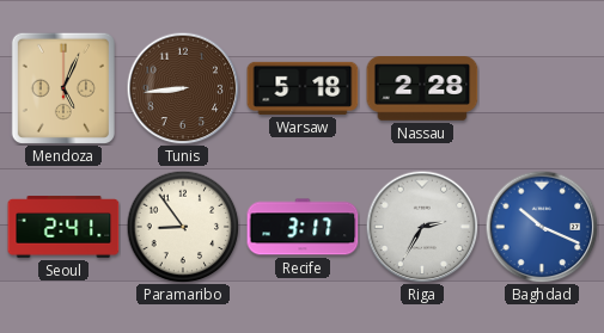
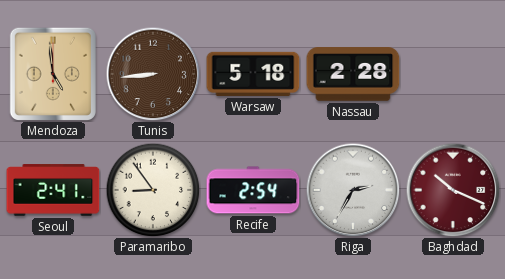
Mendoza: 5:04 -> 4:59
Recife: 3:17 -> 2:54
Baghdad dial: blue -> burgundy
